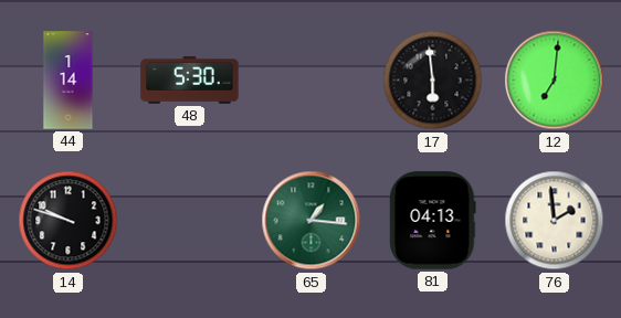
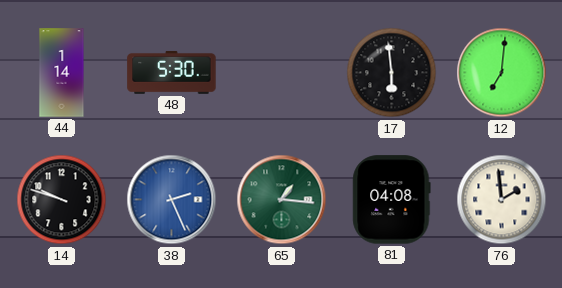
38: none -> 2:26
81: 04:13 -> 04:08
